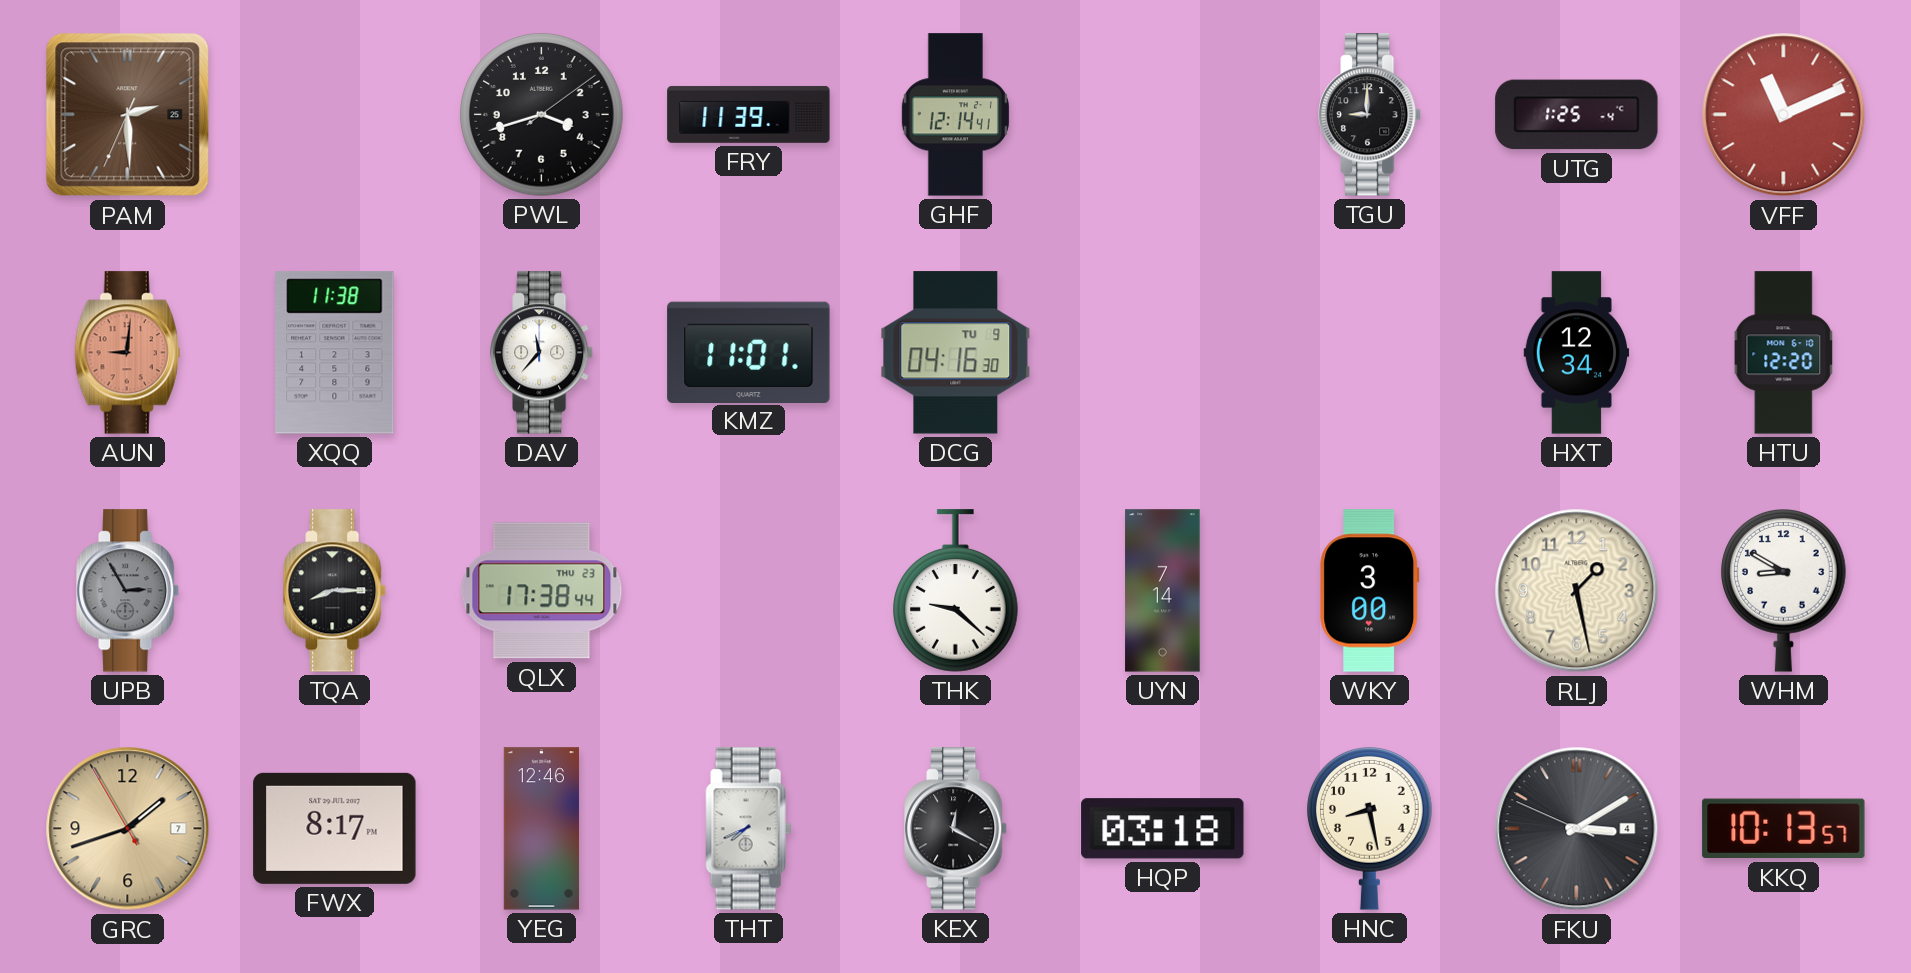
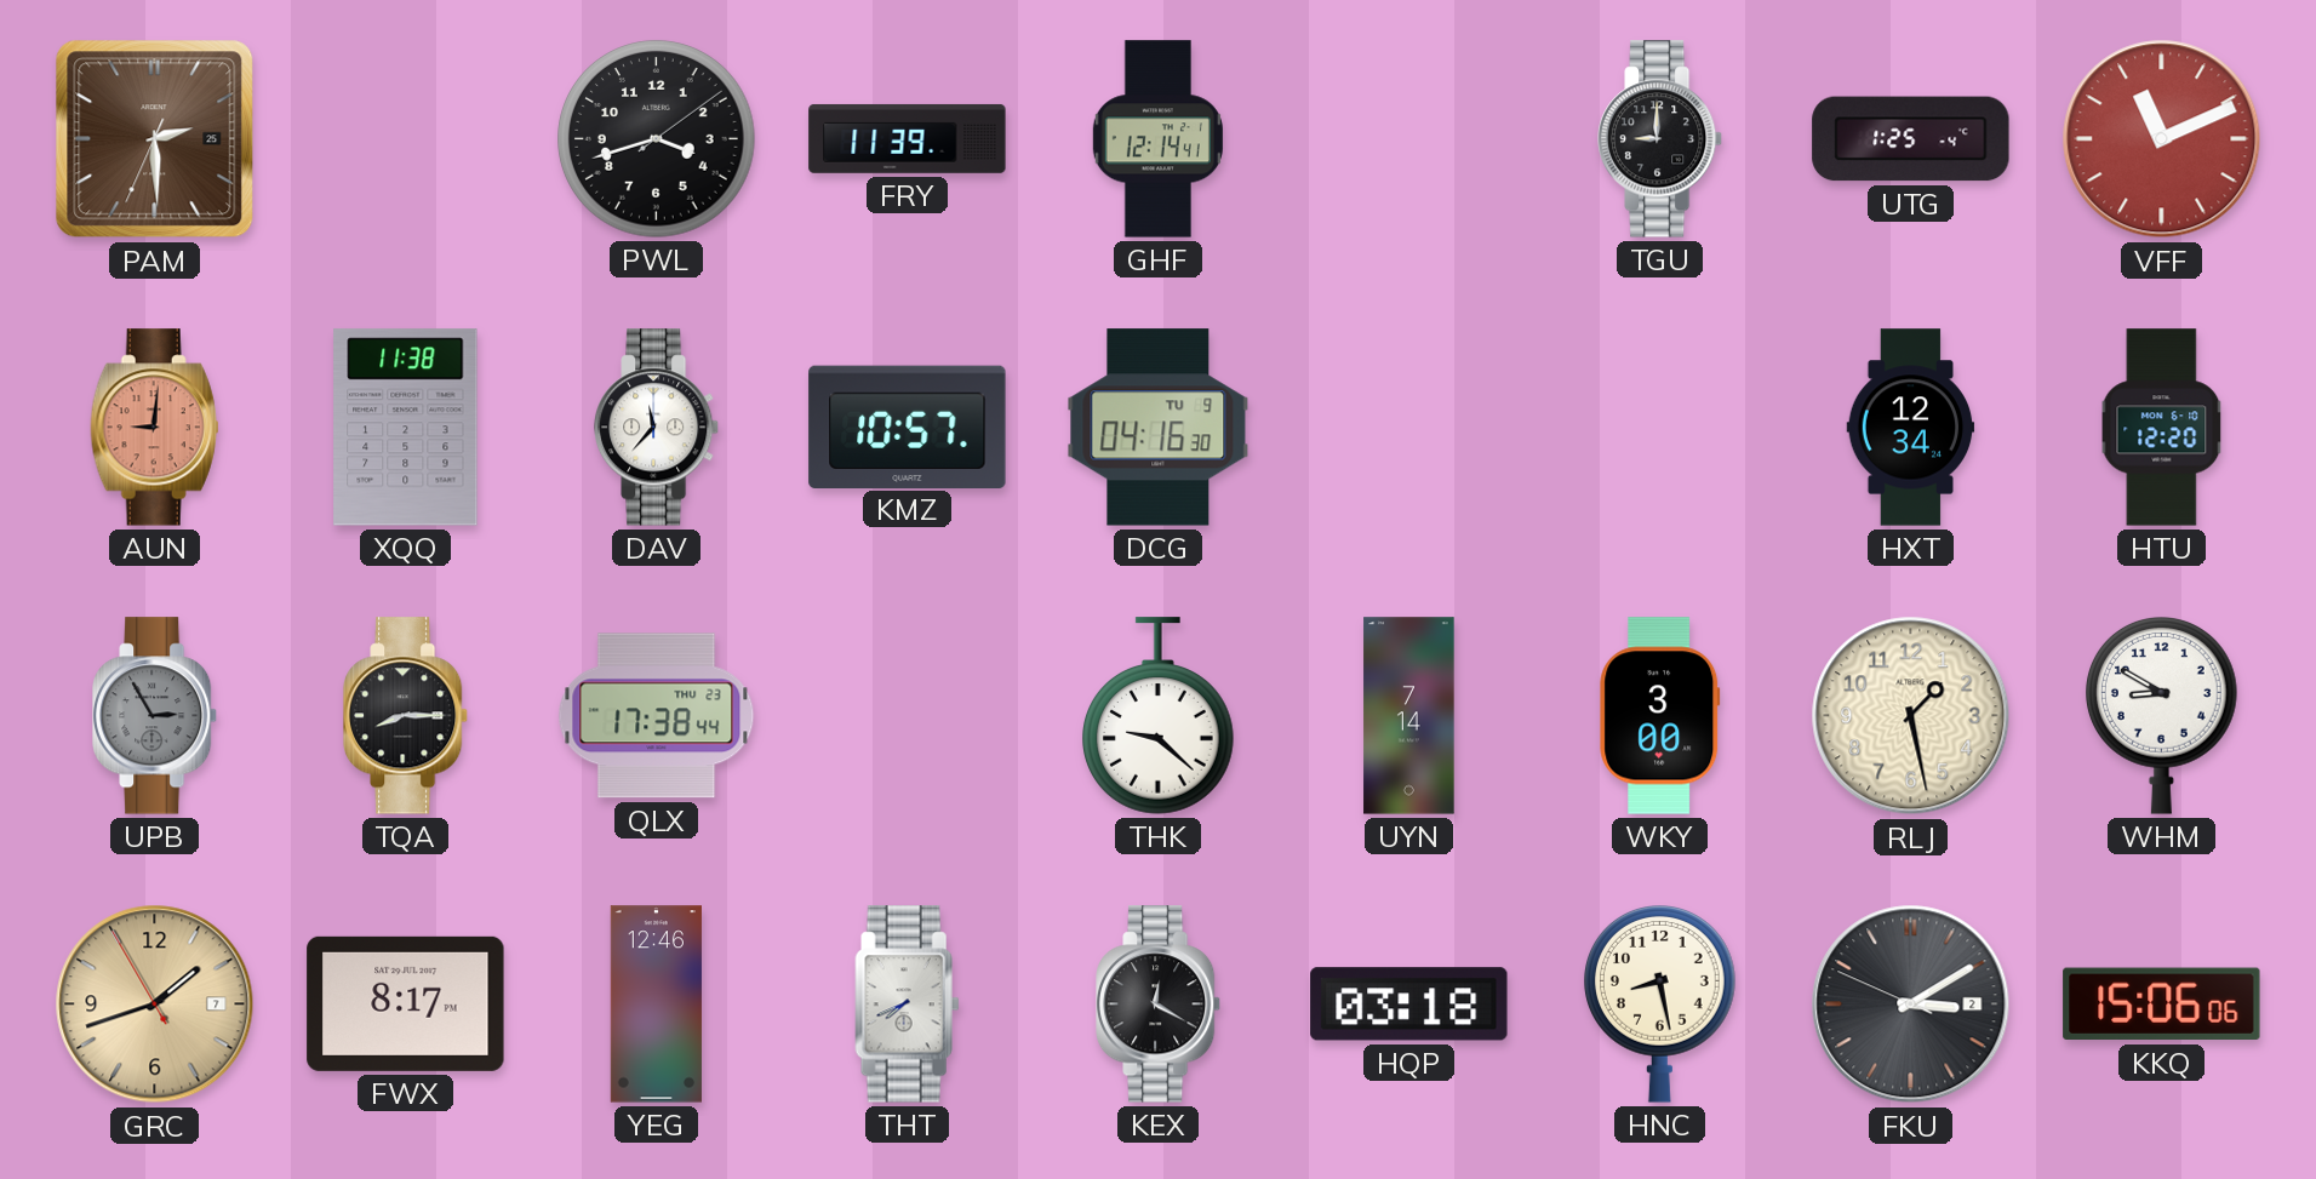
KMZ: 11:01 -> 10:57
FKU date: 4 -> 2
KKQ: 10:13 -> 15:06
